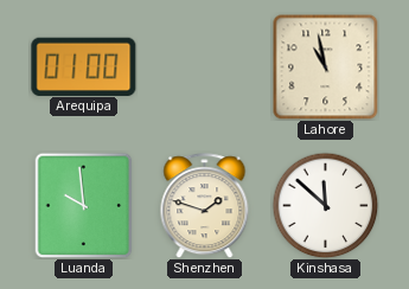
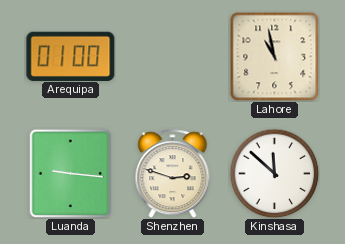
Luanda: 9:59 -> 9:16
Shenzhen: 1:48 -> 2:48
